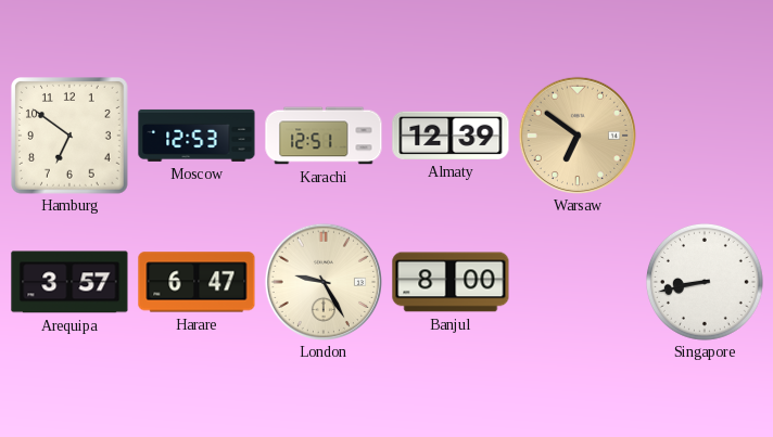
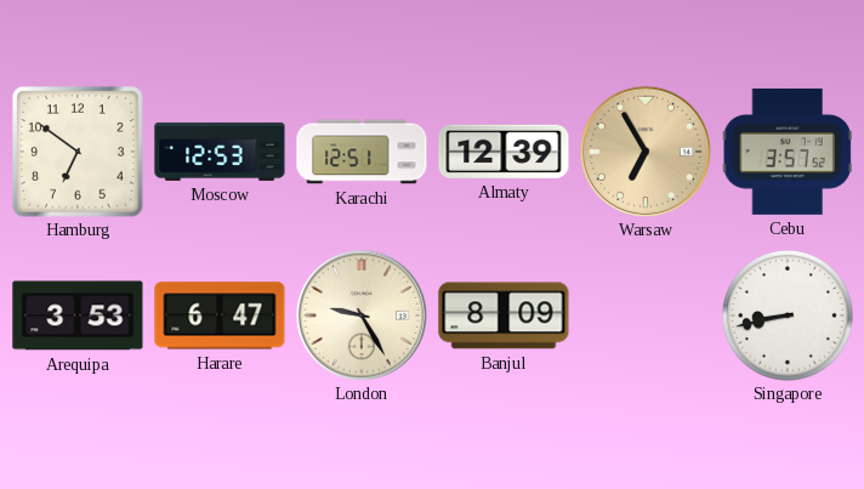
Warsaw: 6:51 -> 6:55
Cebu: none -> 3:57
Arequipa: 3:57 -> 3:53
Banjul: 8:00 -> 8:09
